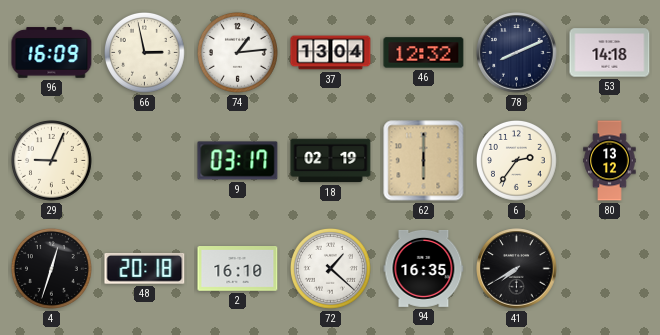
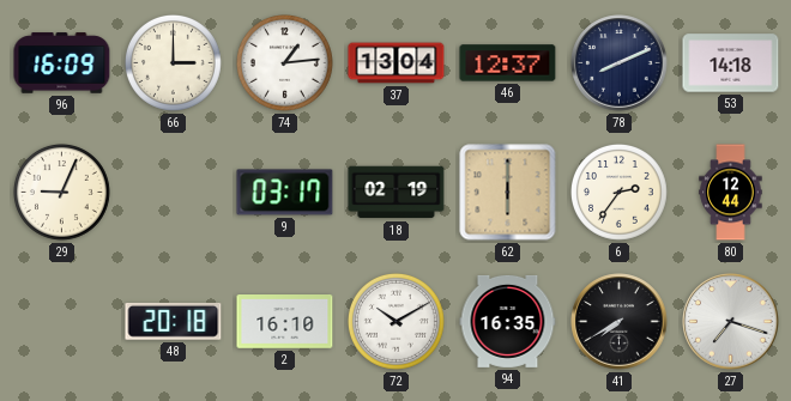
66: 2:58 -> 3:00
46: 12:32 -> 12:37
80: 13:12 -> 12:44
4: 12:33 -> none
72: 1:22 -> 10:10
27: none -> 7:18
